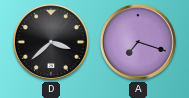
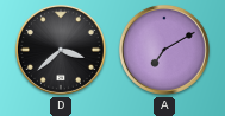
A: 7:18 -> 7:10
